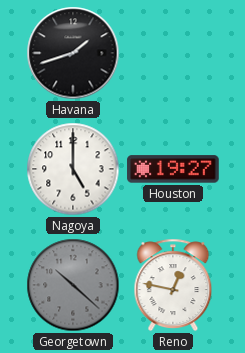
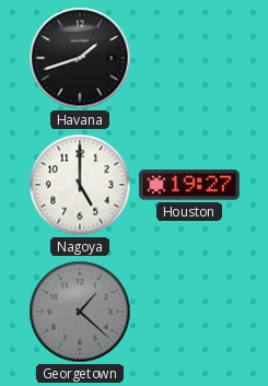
Georgetown: 10:22 -> 1:22
Reno: 12:47 -> none
